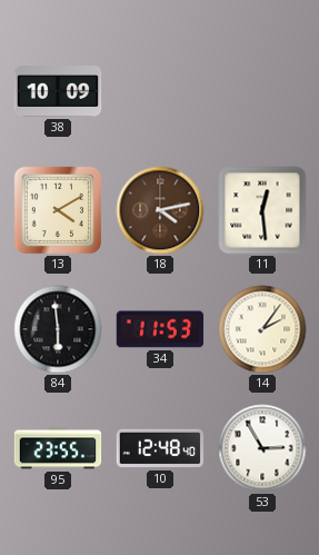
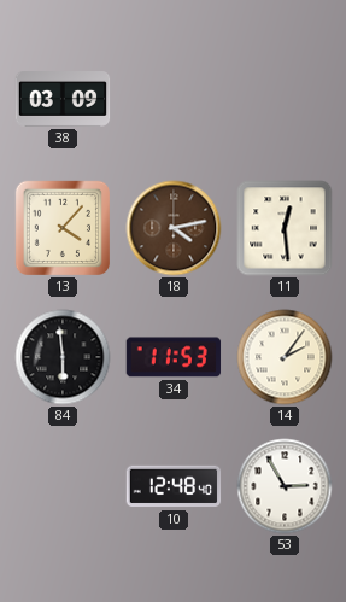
38: 10:09 -> 03:09
13: 4:10 -> 4:07
95: 23:55 -> none
